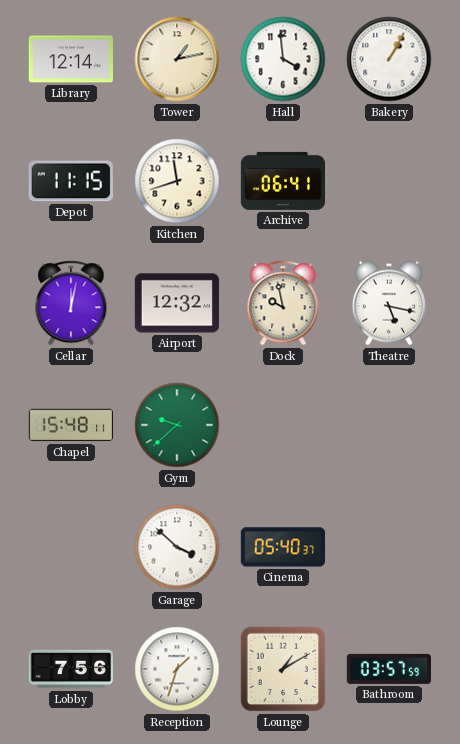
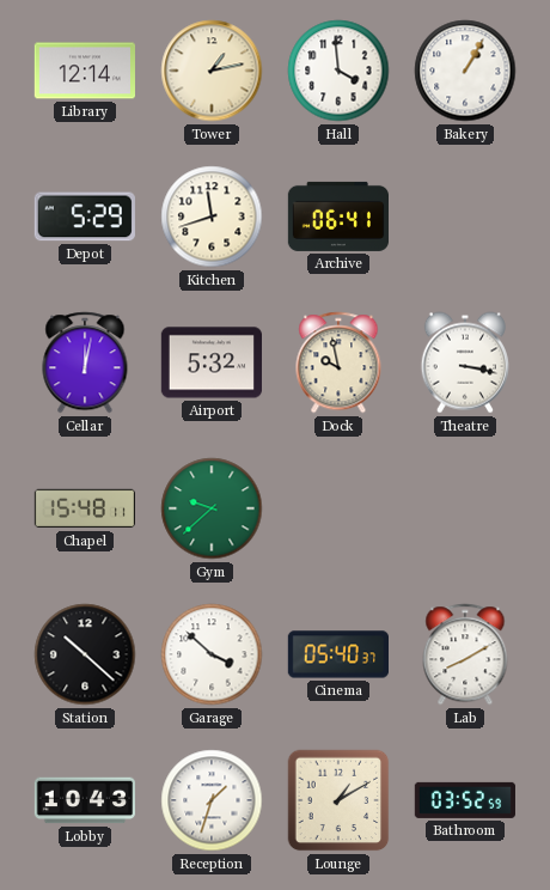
Depot: 11:15 -> 5:29
Airport: 12:32 -> 5:32
Theatre: 5:17 -> 3:17
Station: none -> 10:22
Lab: none -> 8:10
Lobby: 7:56 -> 10:43
Bathroom: 03:57 -> 03:52
